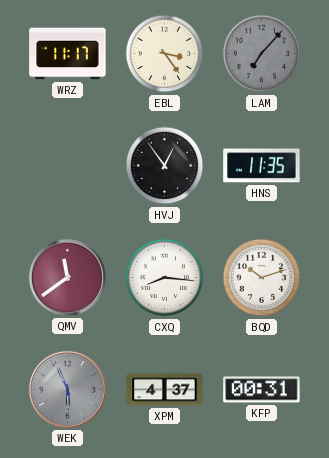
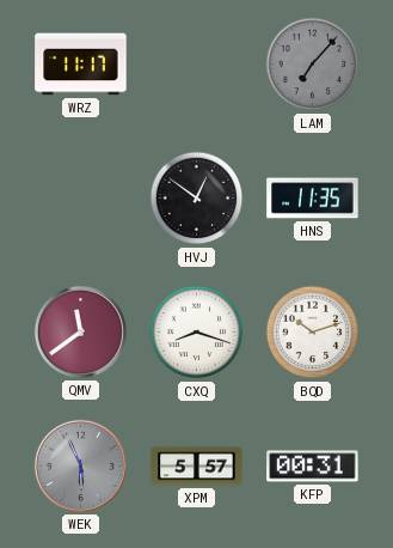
EBL: 3:24 -> none
HVJ: 12:54 -> 12:51
CXQ: 8:16 -> 8:18
XPM: 4:37 -> 5:57
